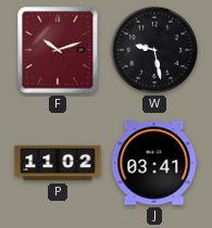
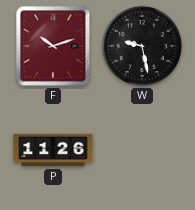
P: 11:02 -> 11:26
J: 03:41 -> none
